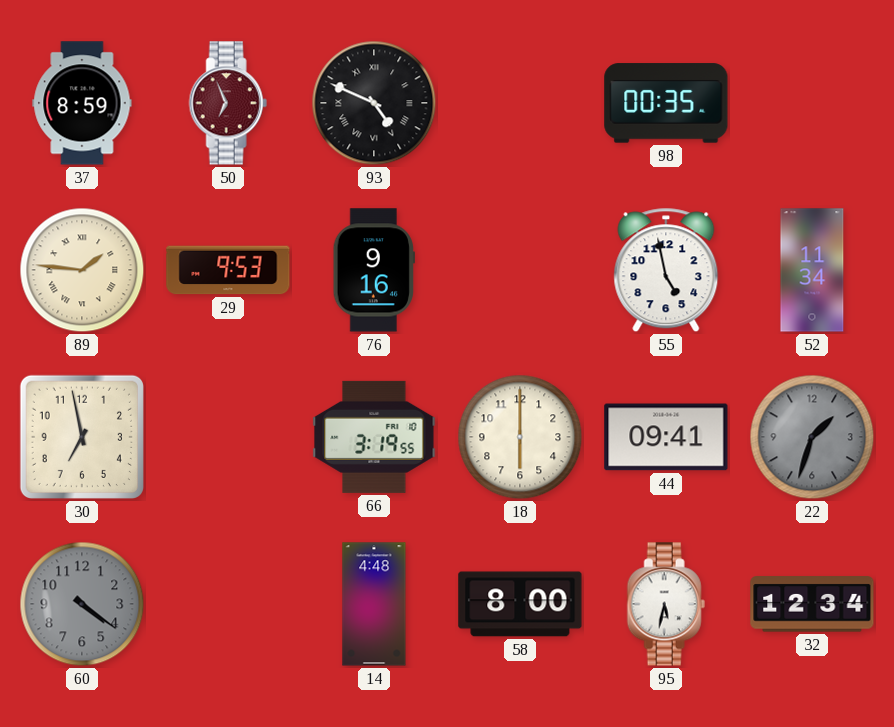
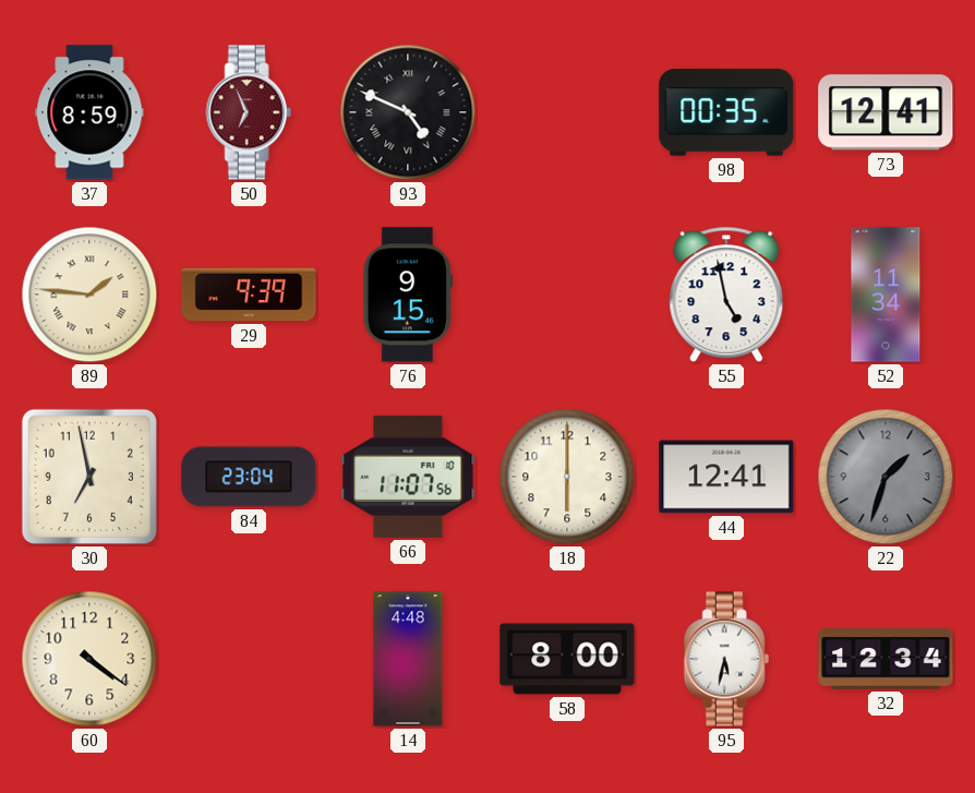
73: none -> 12:41
29: 9:53 -> 9:39
76: 9:16 -> 9:15
84: none -> 23:04
66: 3:19 -> 11:07
44: 09:41 -> 12:41
60 dial: grey -> cream
